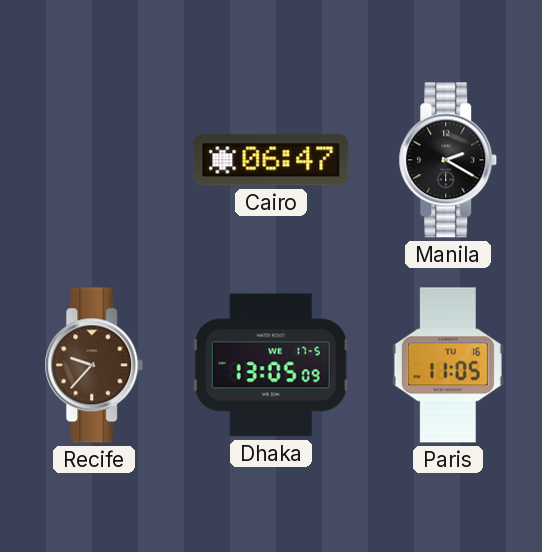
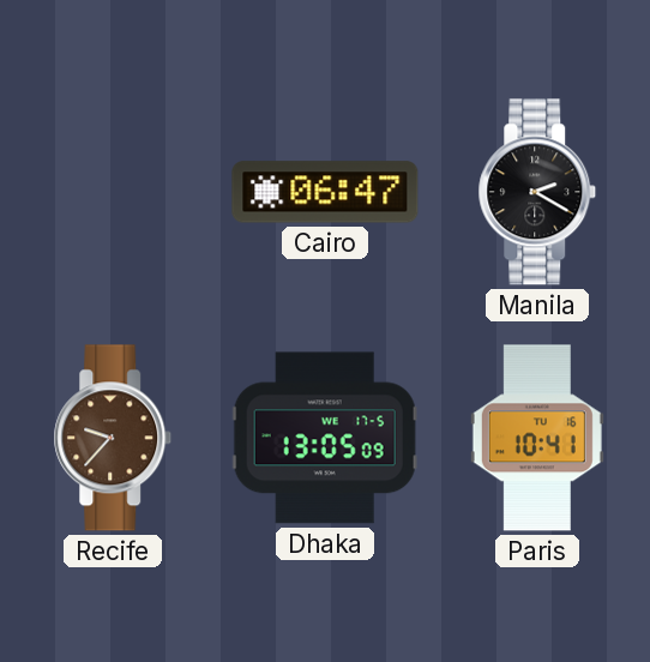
Paris: 11:05 -> 10:41
